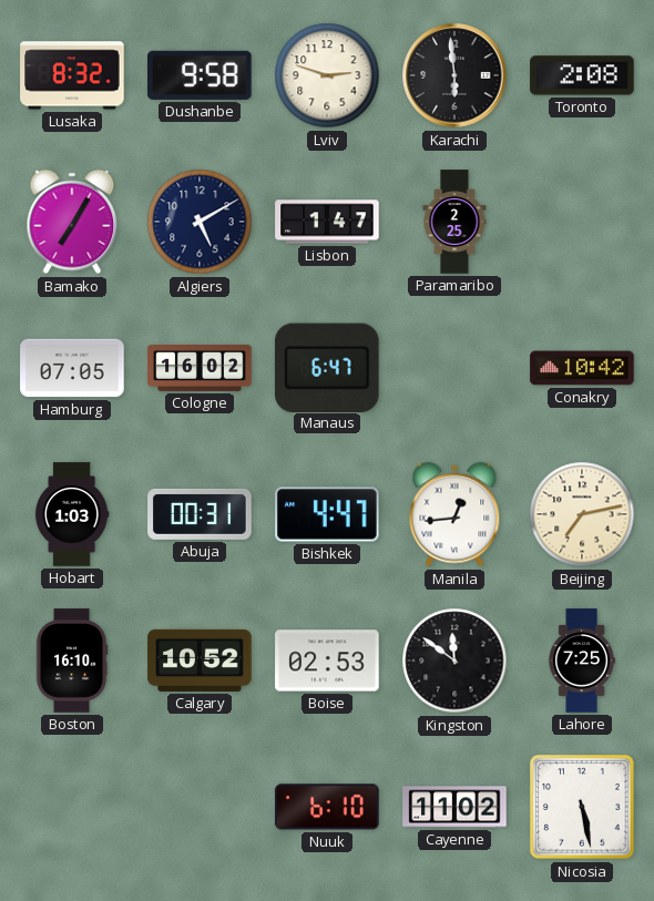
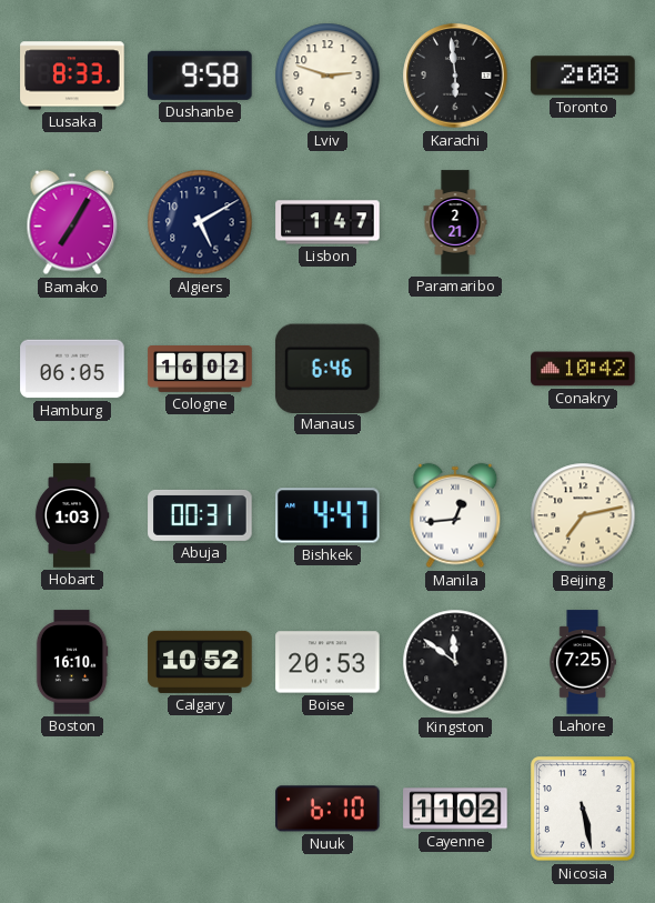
Lusaka: 8:32 -> 8:33
Paramaribo: 2:25 -> 2:21
Hamburg: 07:05 -> 06:05
Manaus: 6:47 -> 6:46
Boise: 02:53 -> 20:53
